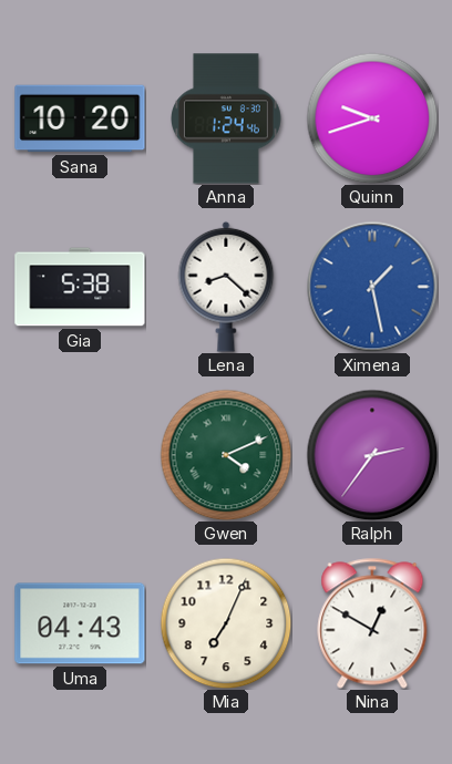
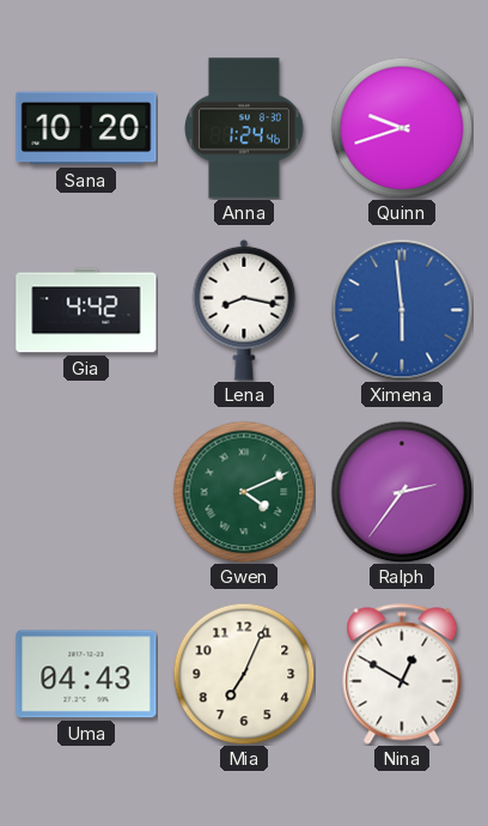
Gia: 5:38 -> 4:42
Lena: 8:22 -> 8:17
Ximena: 1:28 -> 5:59
